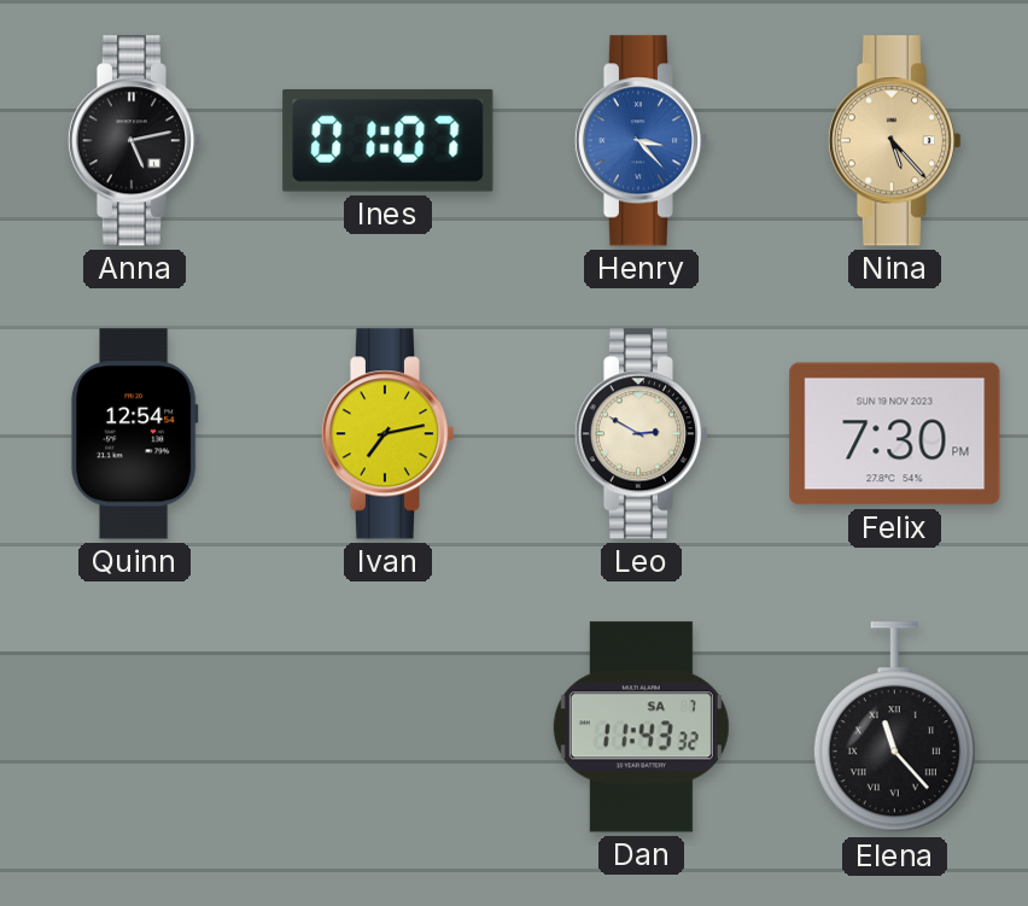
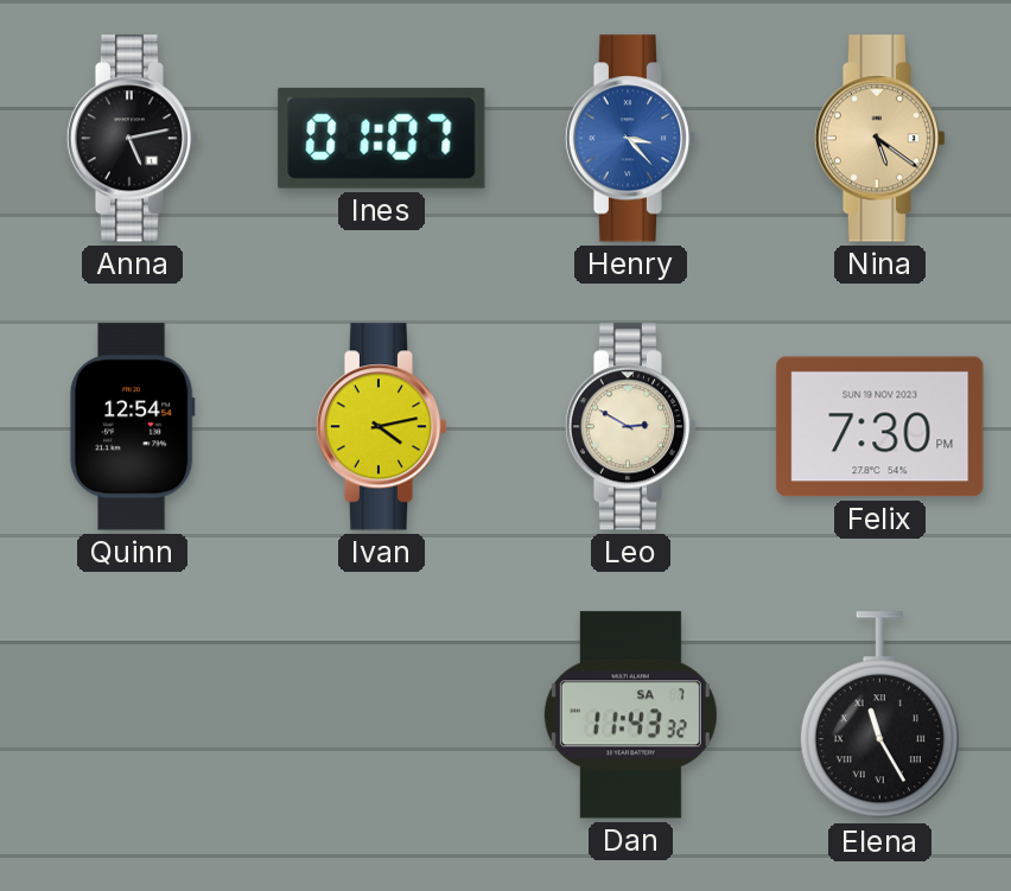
Nina: 5:23 -> 5:21
Ivan: 7:13 -> 4:13
Elena: 11:23 -> 11:25
